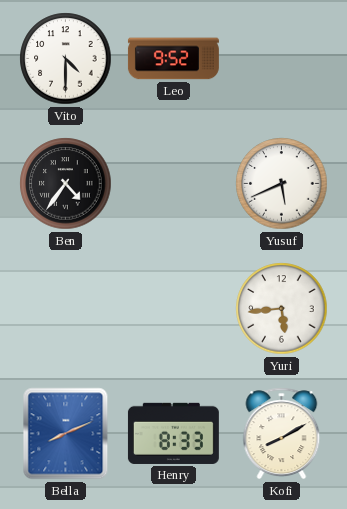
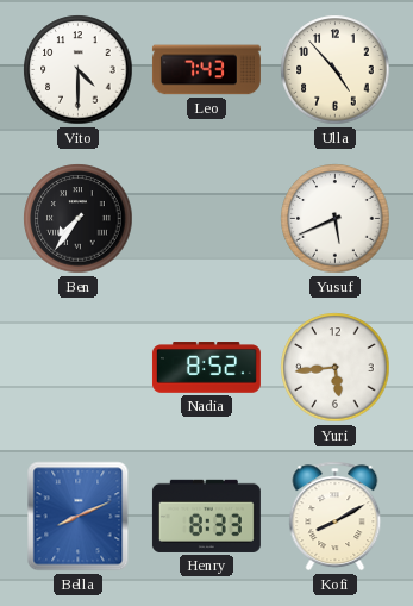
Leo: 9:52 -> 7:43
Ulla: none -> 4:53
Ben: 4:36 -> 7:36
Nadia: none -> 8:52
